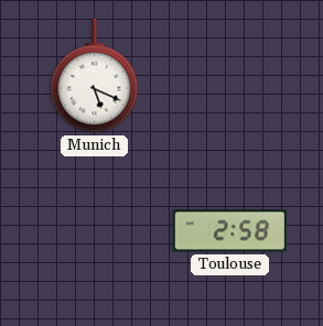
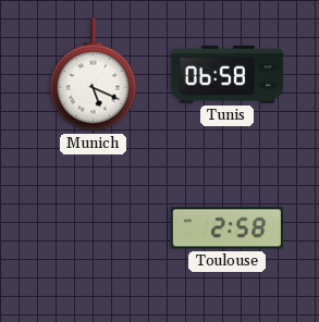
Tunis: none -> 06:58
